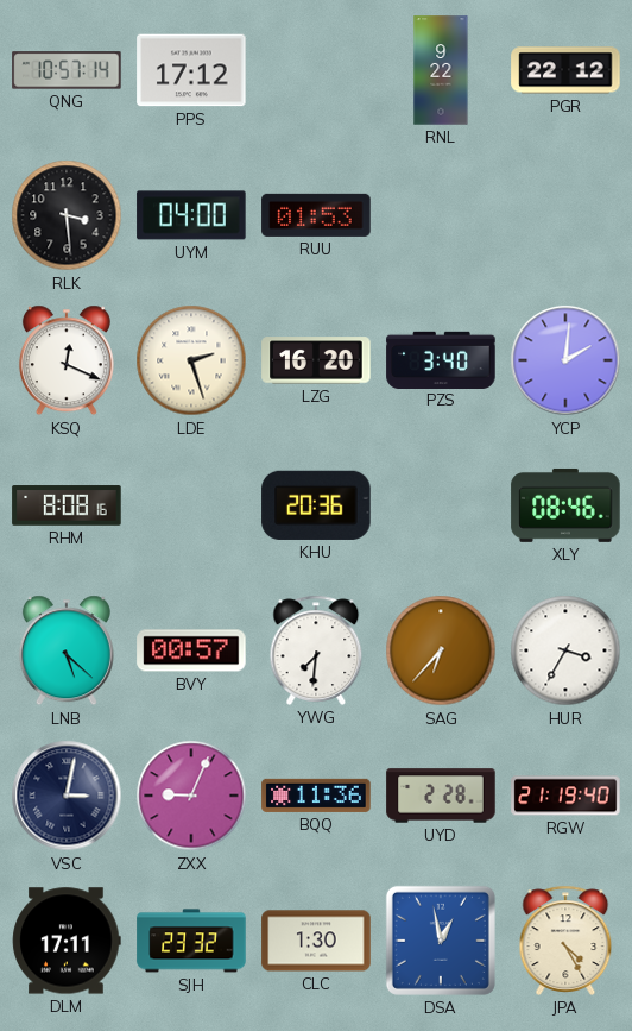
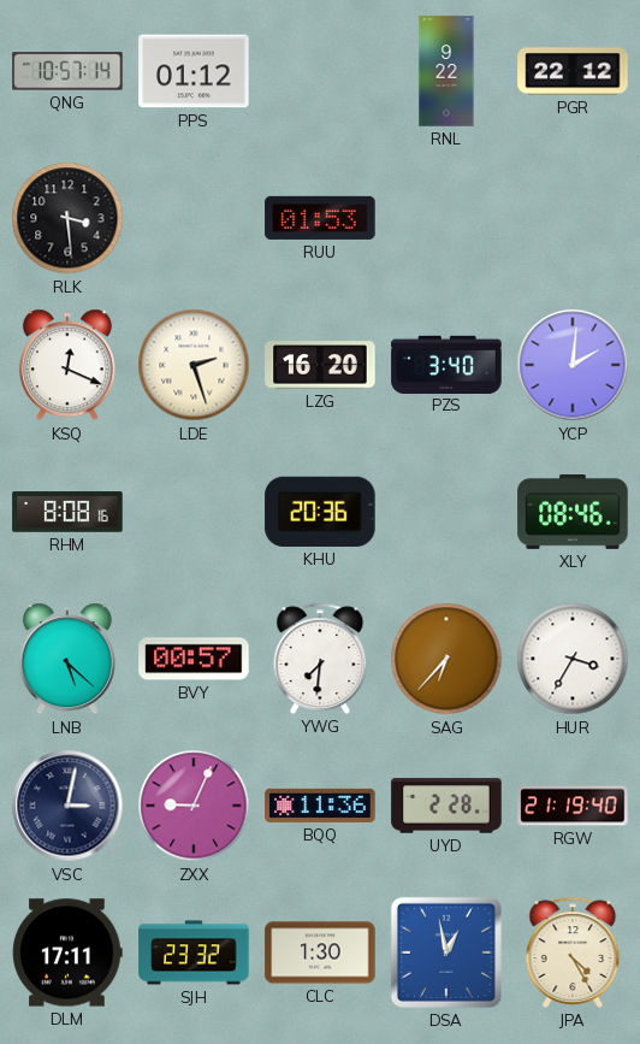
PPS: 17:12 -> 01:12
UYM: 04:00 -> none
